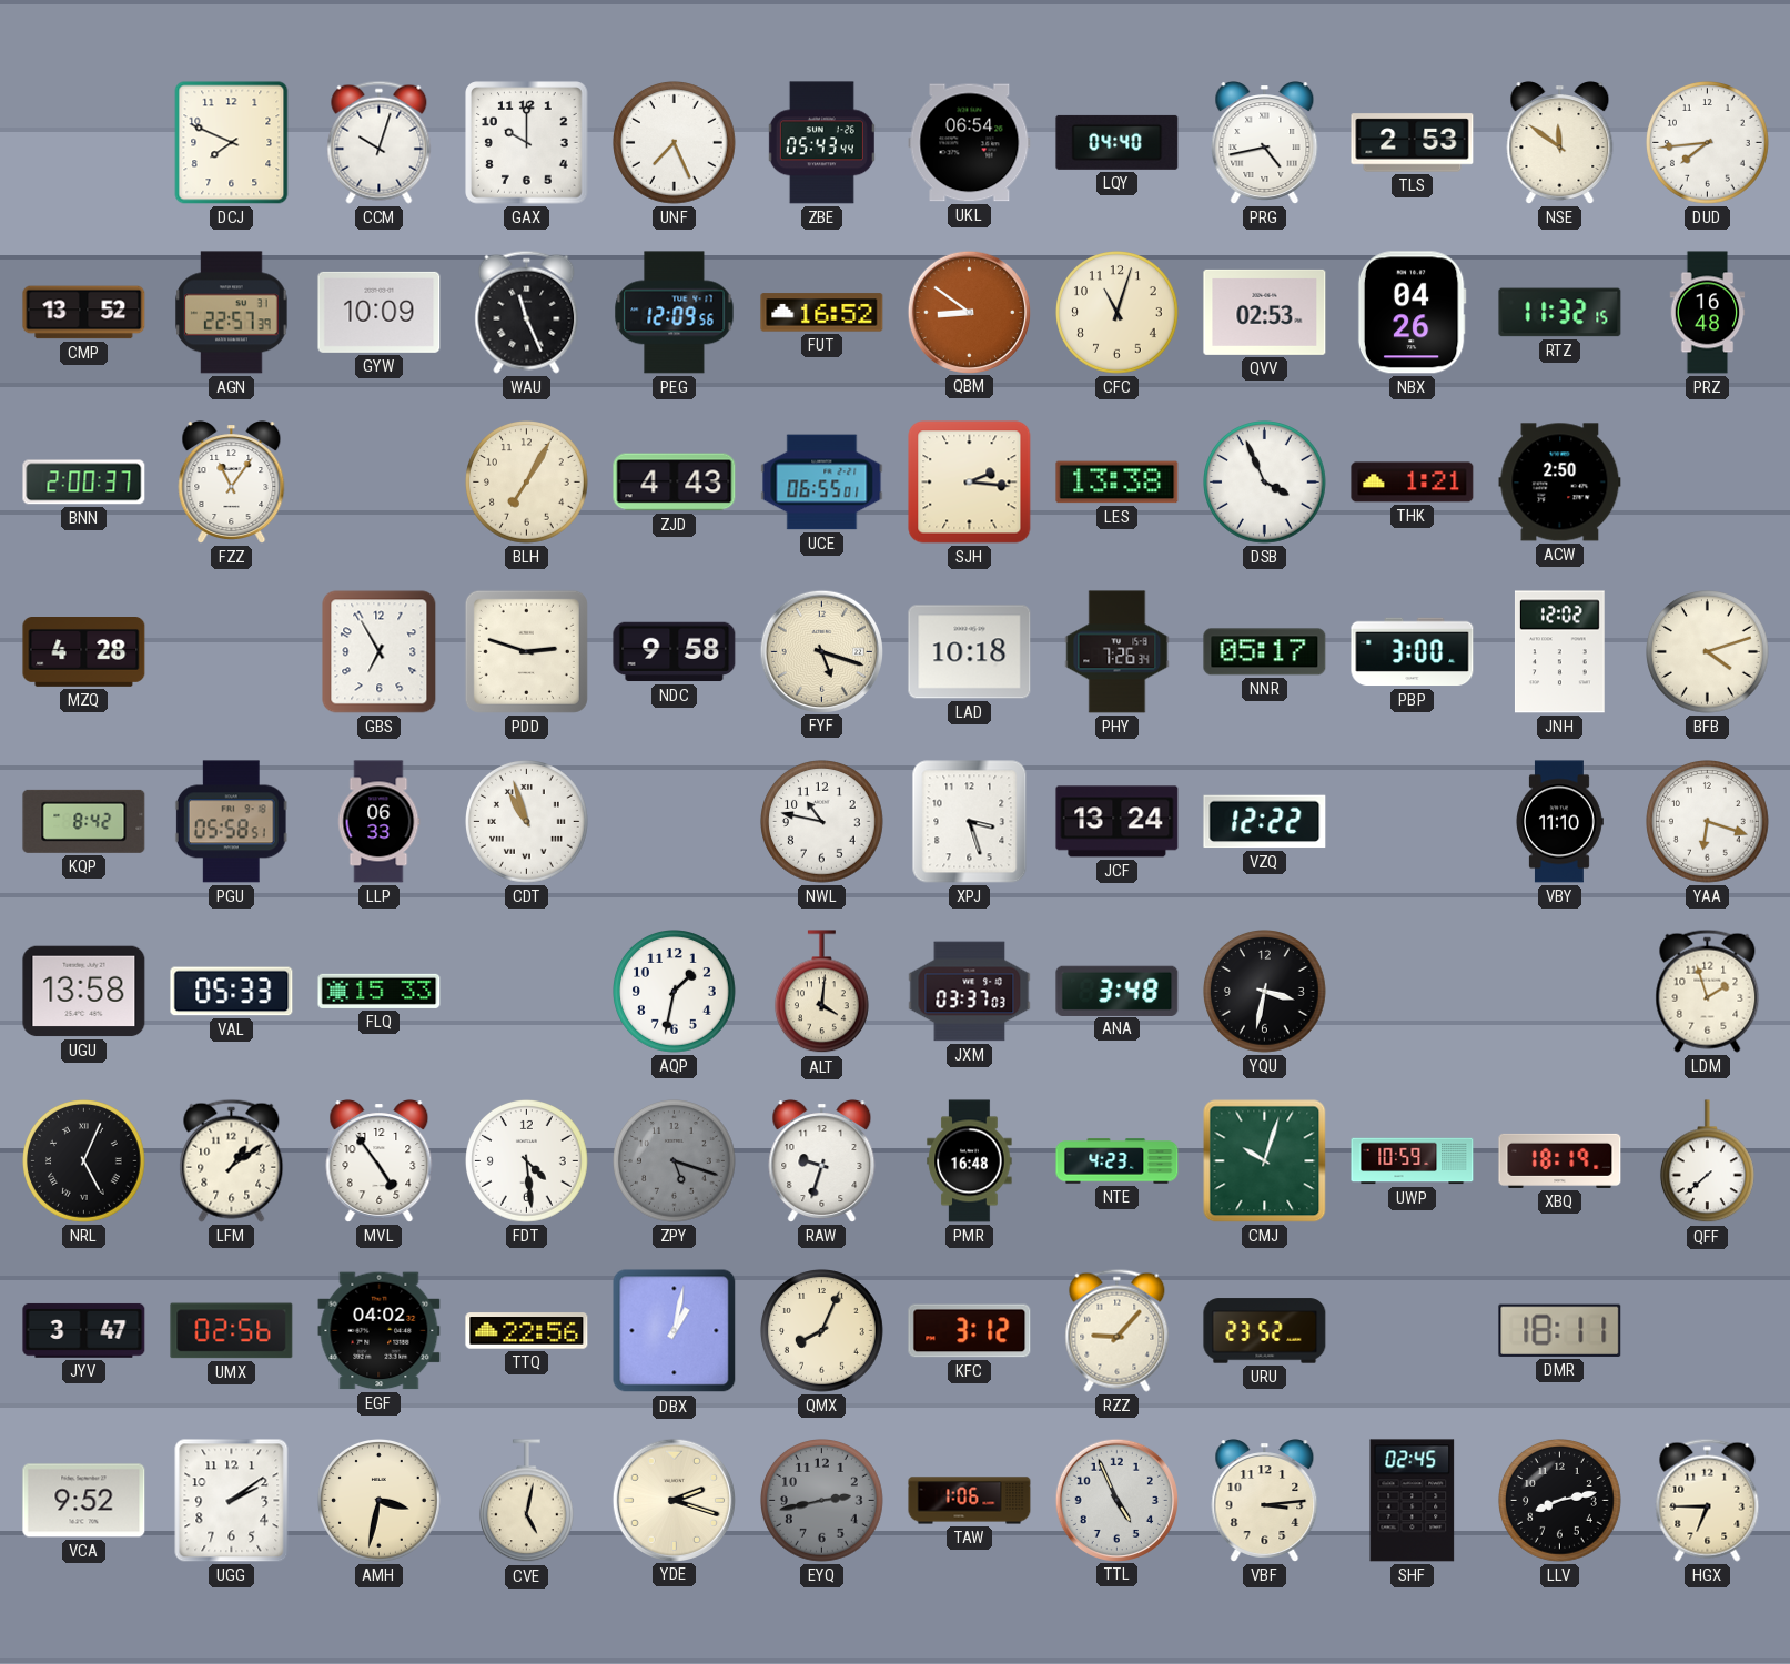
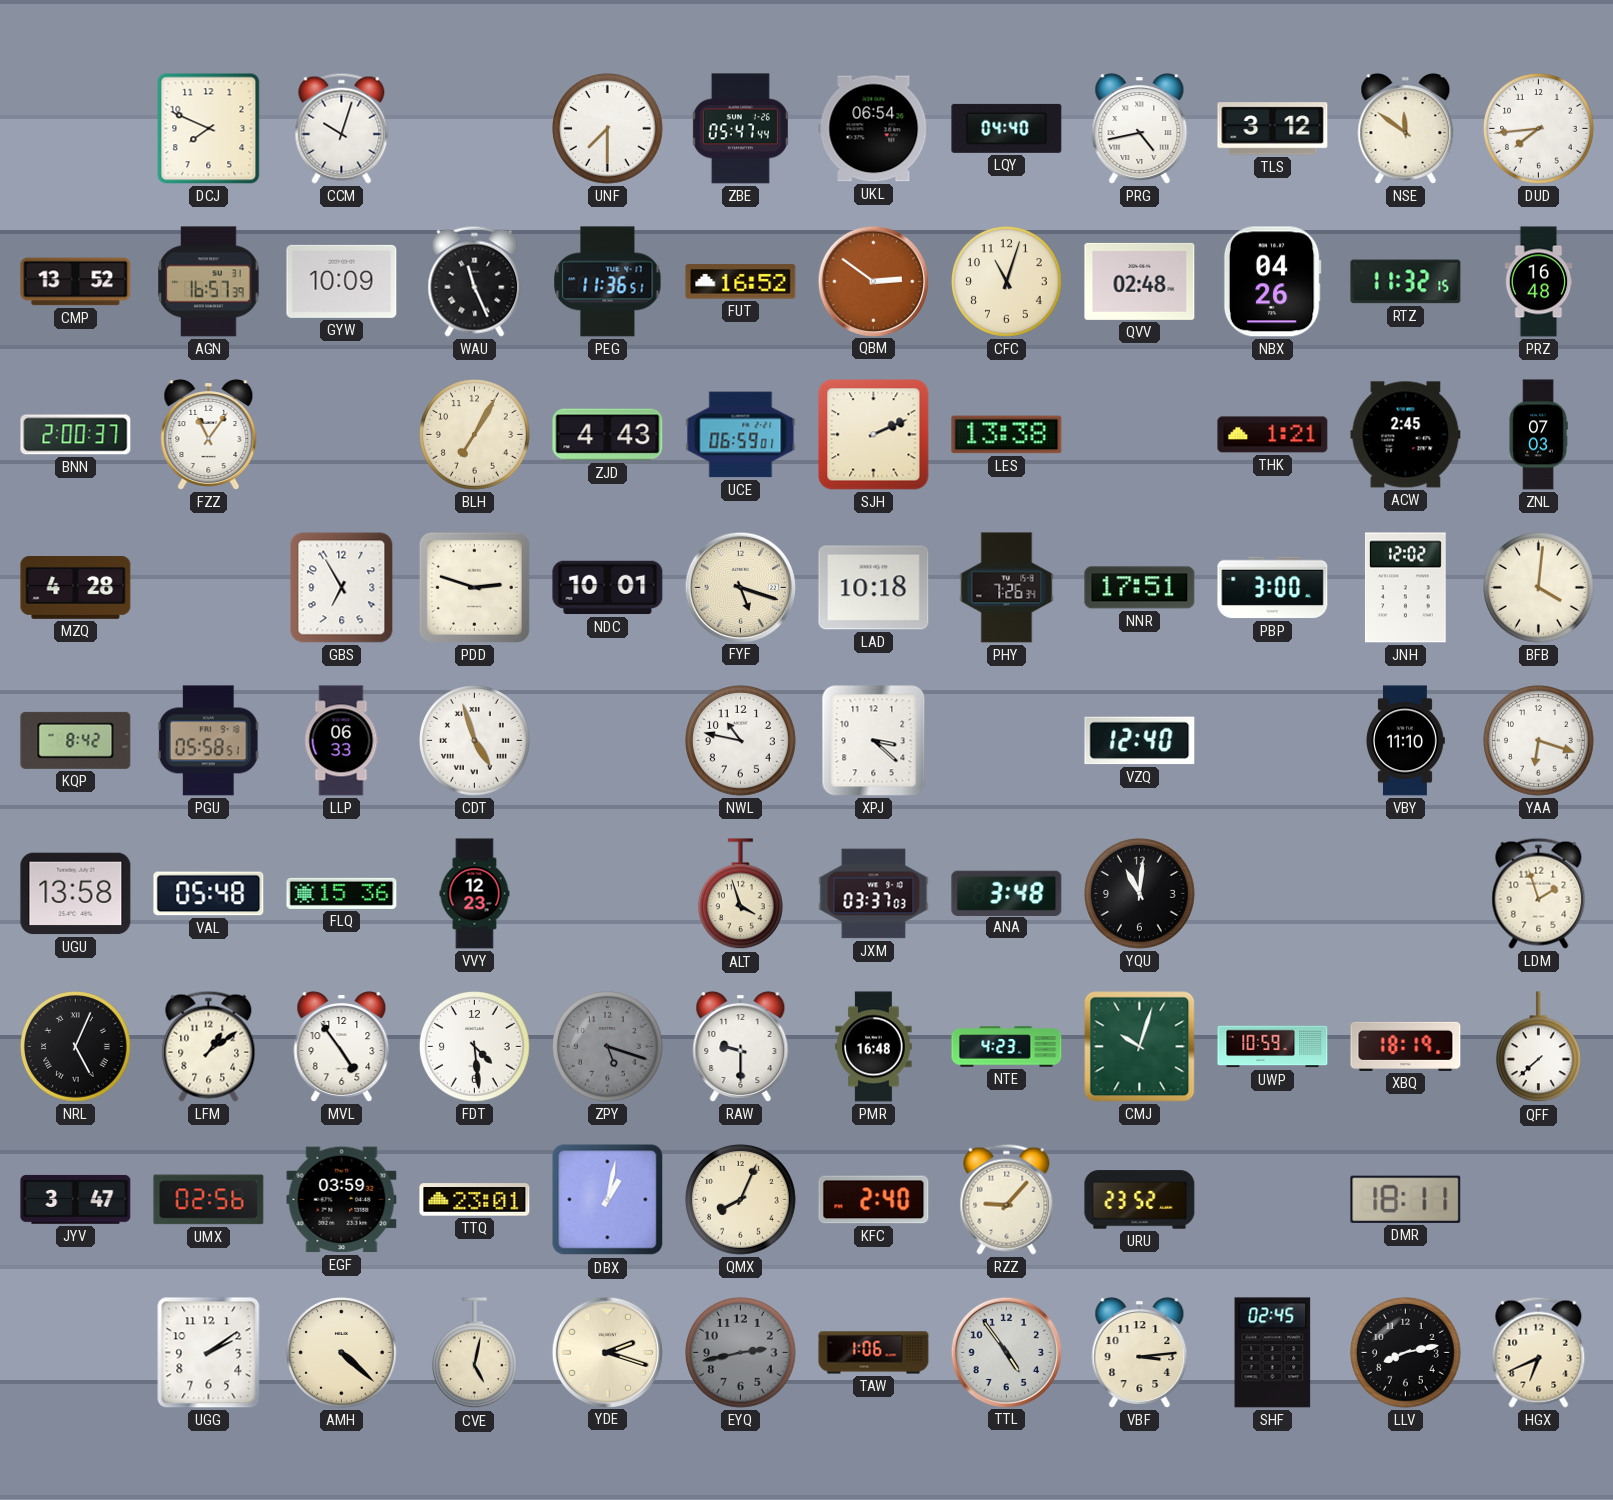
GAX: 10:00 -> none
UNF: 7:26 -> 7:30
ZBE: 05:43 -> 05:47
TLS: 2:53 -> 3:12
AGN: 22:57 -> 16:57
PEG: 12:09 -> 11:36
QBM: 8:51 -> 2:51
QVV: 02:53 -> 02:48
UCE: 06:55 -> 06:59
SJH: 2:16 -> 2:11
DSB: 3:56 -> none
ACW: 2:50 -> 2:45
ZNL: none -> 07:03
NDC: 9:58 -> 10:01
NNR: 05:17 -> 17:51
BFB: 4:12 -> 4:01
CDT: 10:57 -> 4:57
XPJ: 3:27 -> 3:22
JCF: 13:24 -> none
VZQ: 12:22 -> 12:40
VAL: 05:33 -> 05:48
FLQ: 15:33 -> 15:36
VVY: none -> 12:23
AQP: 1:32 -> none
ALT: 4:01 -> 3:57
YQU: 3:32 -> 11:01
RAW: 9:33 -> 9:30
EGF: 04:02 -> 03:59
TTQ: 22:56 -> 23:01
KFC: 3:12 -> 2:40
VCA: 9:52 -> none
AMH: 3:32 -> 4:22
TTL: 4:56 -> 4:54
HGX: 6:45 -> 6:41
